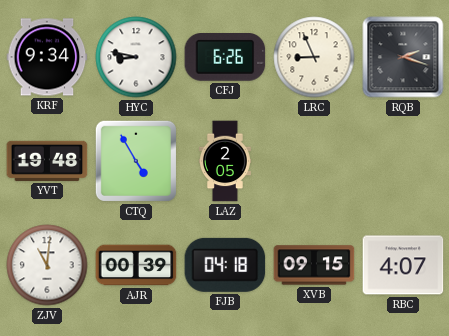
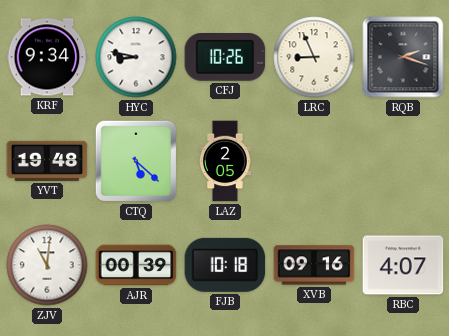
CFJ: 6:26 -> 10:26
CTQ: 4:55 -> 5:22
FJB: 04:18 -> 10:18
XVB: 09:15 -> 09:16
